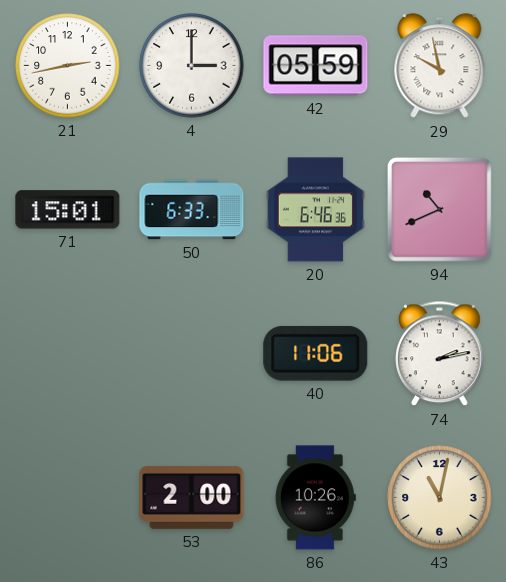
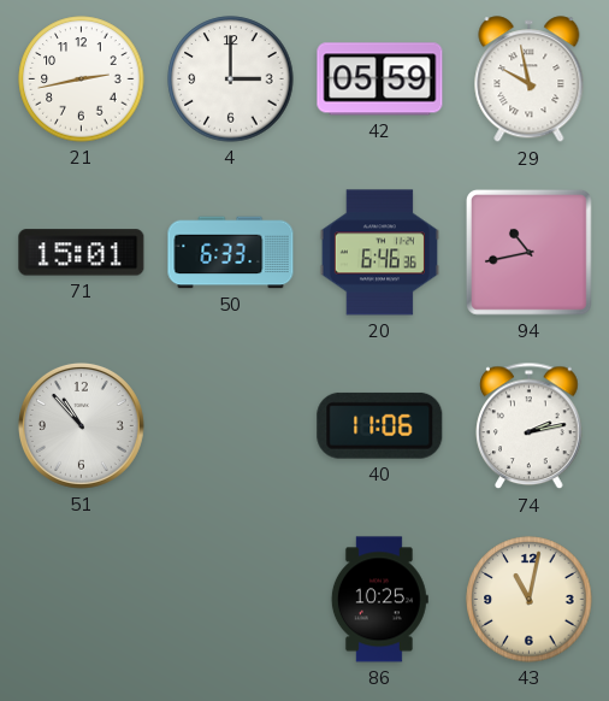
94: 10:41 -> 10:43
51: none -> 10:53
53: 2:00 -> none
86: 10:26 -> 10:25
